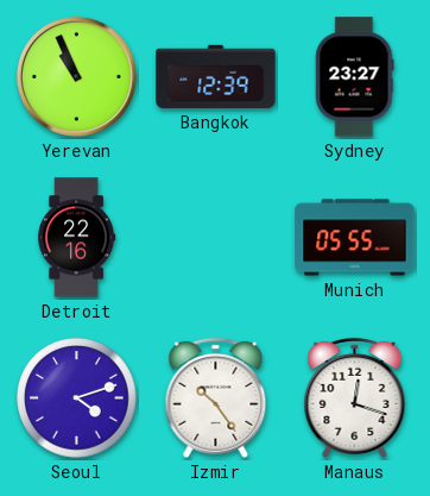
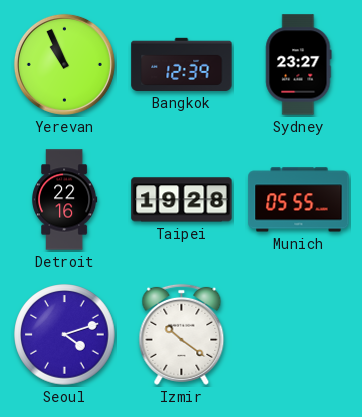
Taipei: none -> 19:28
Izmir: 10:24 -> 10:21
Manaus: 12:18 -> none
